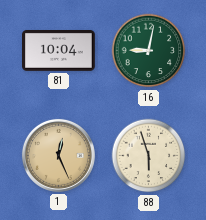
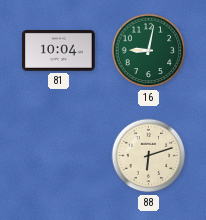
1: 12:26 -> none
88: 5:57 -> 6:12
